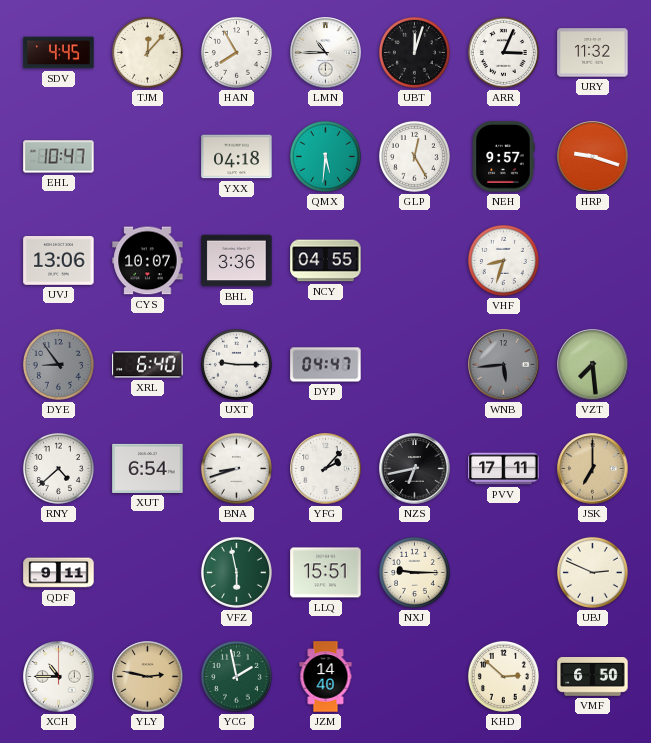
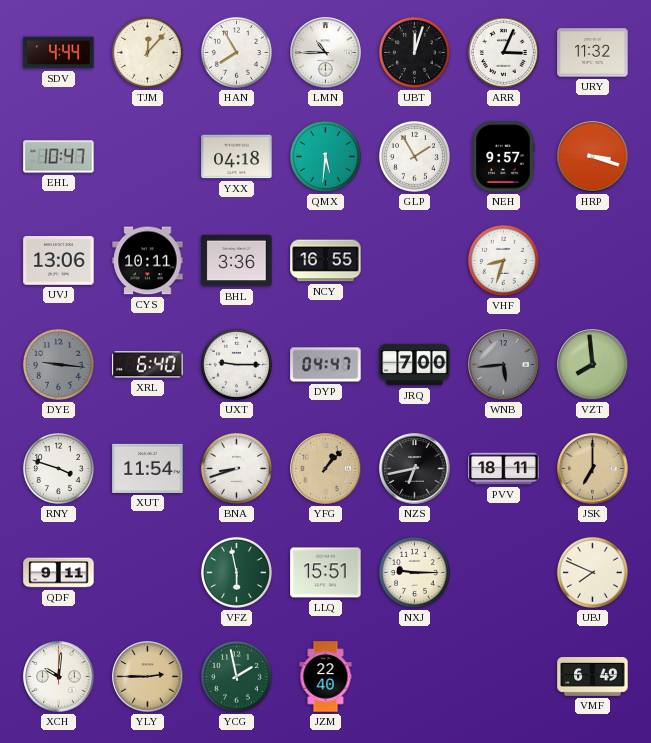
SDV: 4:45 -> 4:44
GLP: 12:25 -> 1:55
HRP: 9:18 -> 3:18
CYS: 10:07 -> 10:11
NCY: 04:55 -> 16:55
DYE: 8:54 -> 9:16
JRQ: none -> 7:00
VZT: 7:29 -> 7:59
RNY: 4:38 -> 3:48
XUT: 6:54 -> 11:54
YFG: 2:07 -> 1:07
YFG dial: white -> champagne
PVV: 17:11 -> 18:11
UBJ: 2:49 -> 7:49
XCH: 10:45 -> 10:01
YLY: 2:47 -> 2:45
JZM: 14:40 -> 22:40
KHD: 2:52 -> none
VMF: 6:50 -> 6:49
